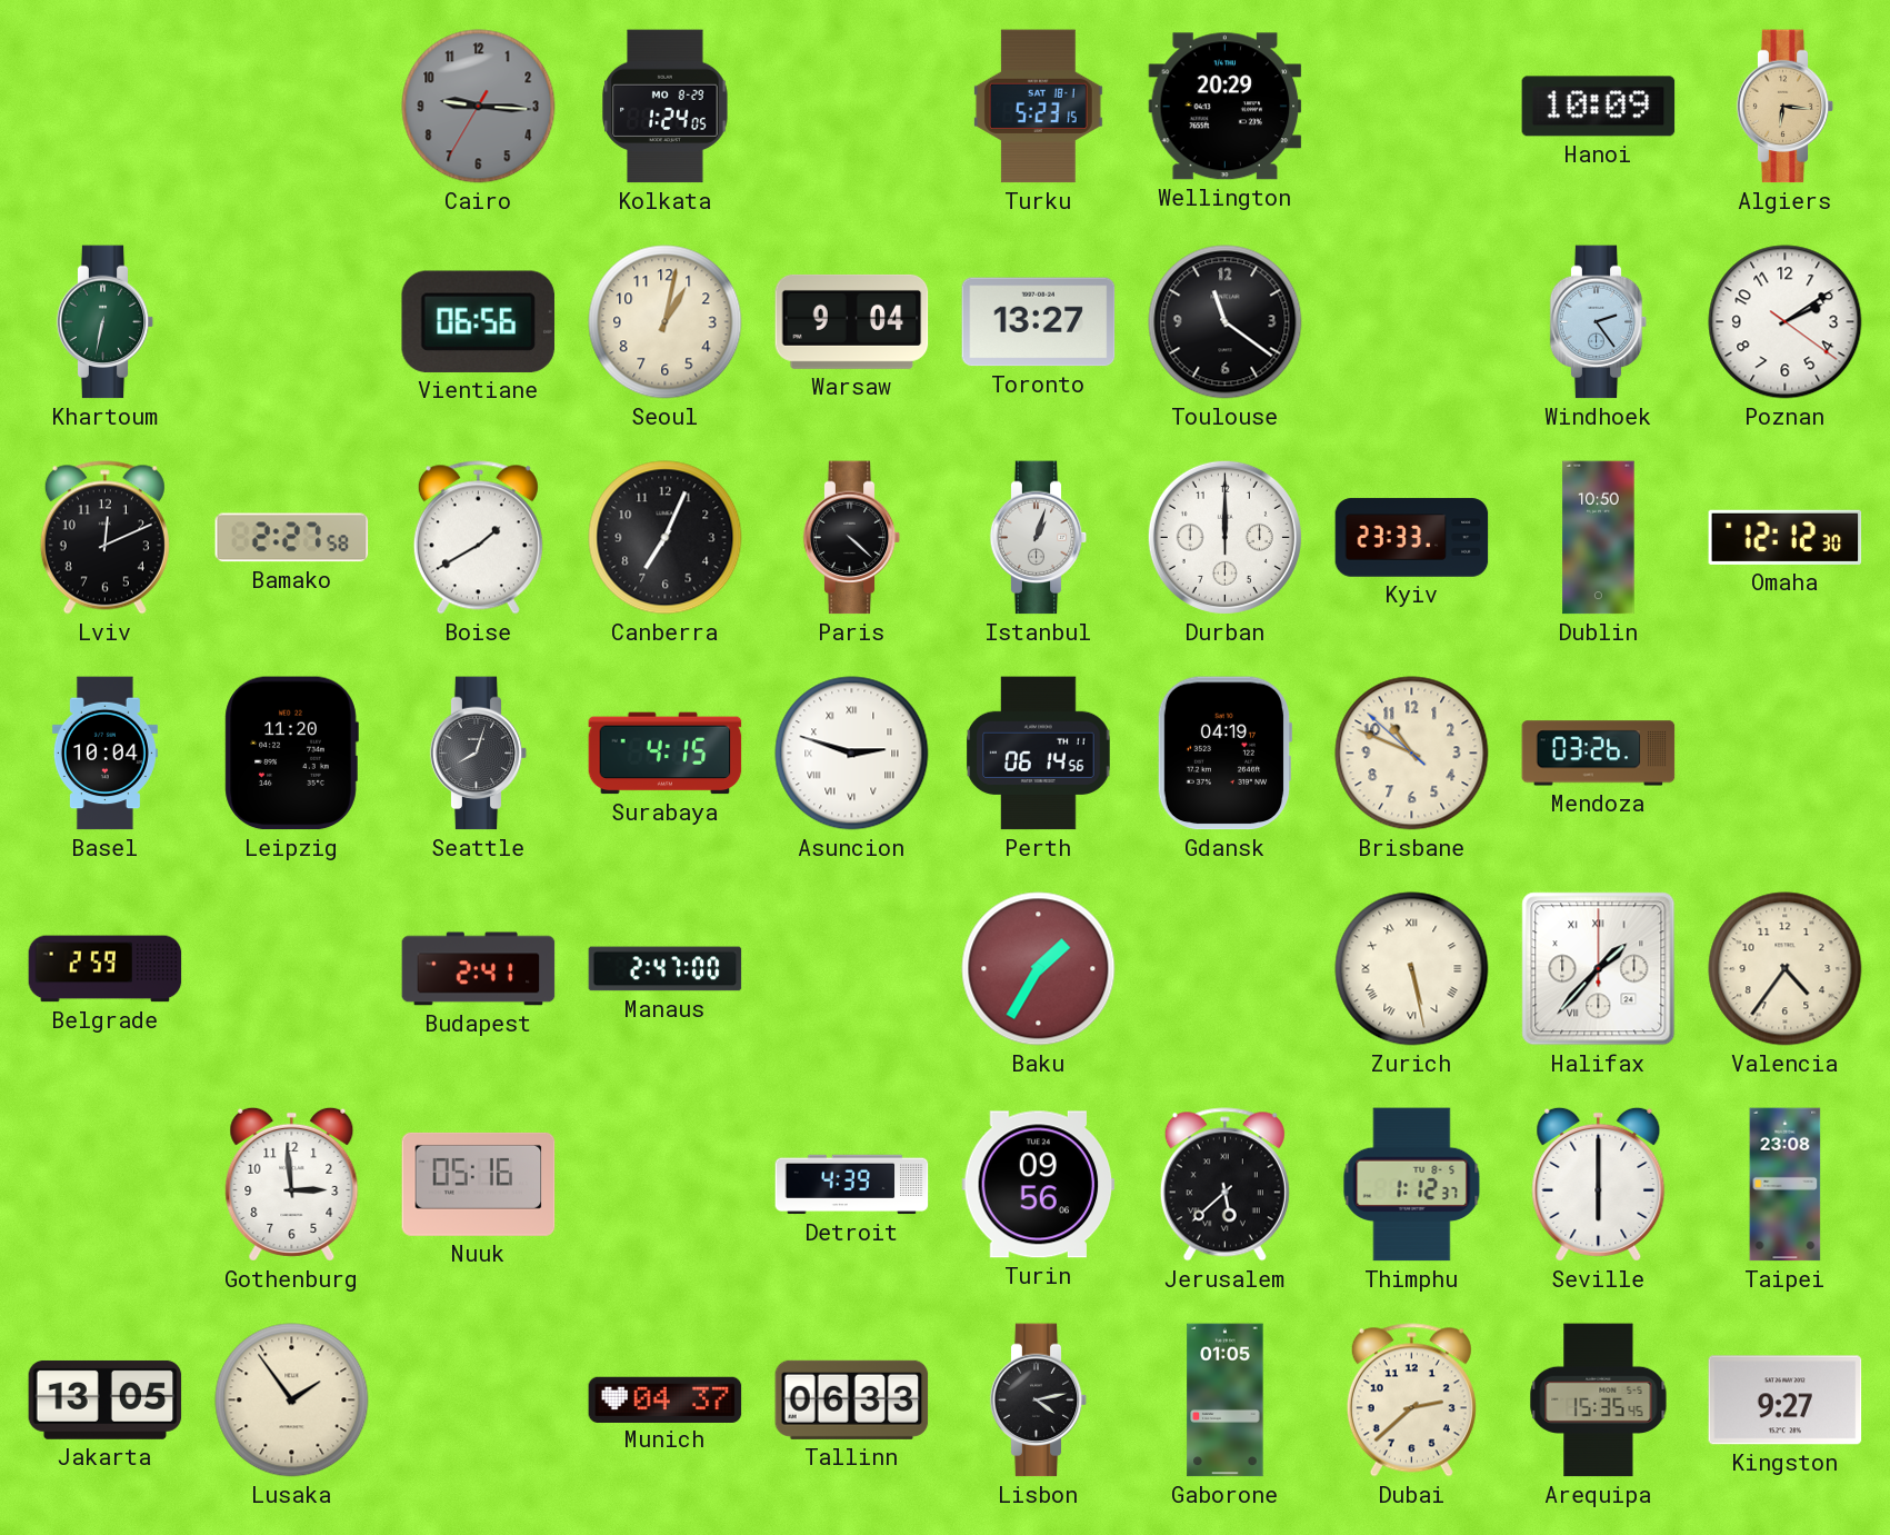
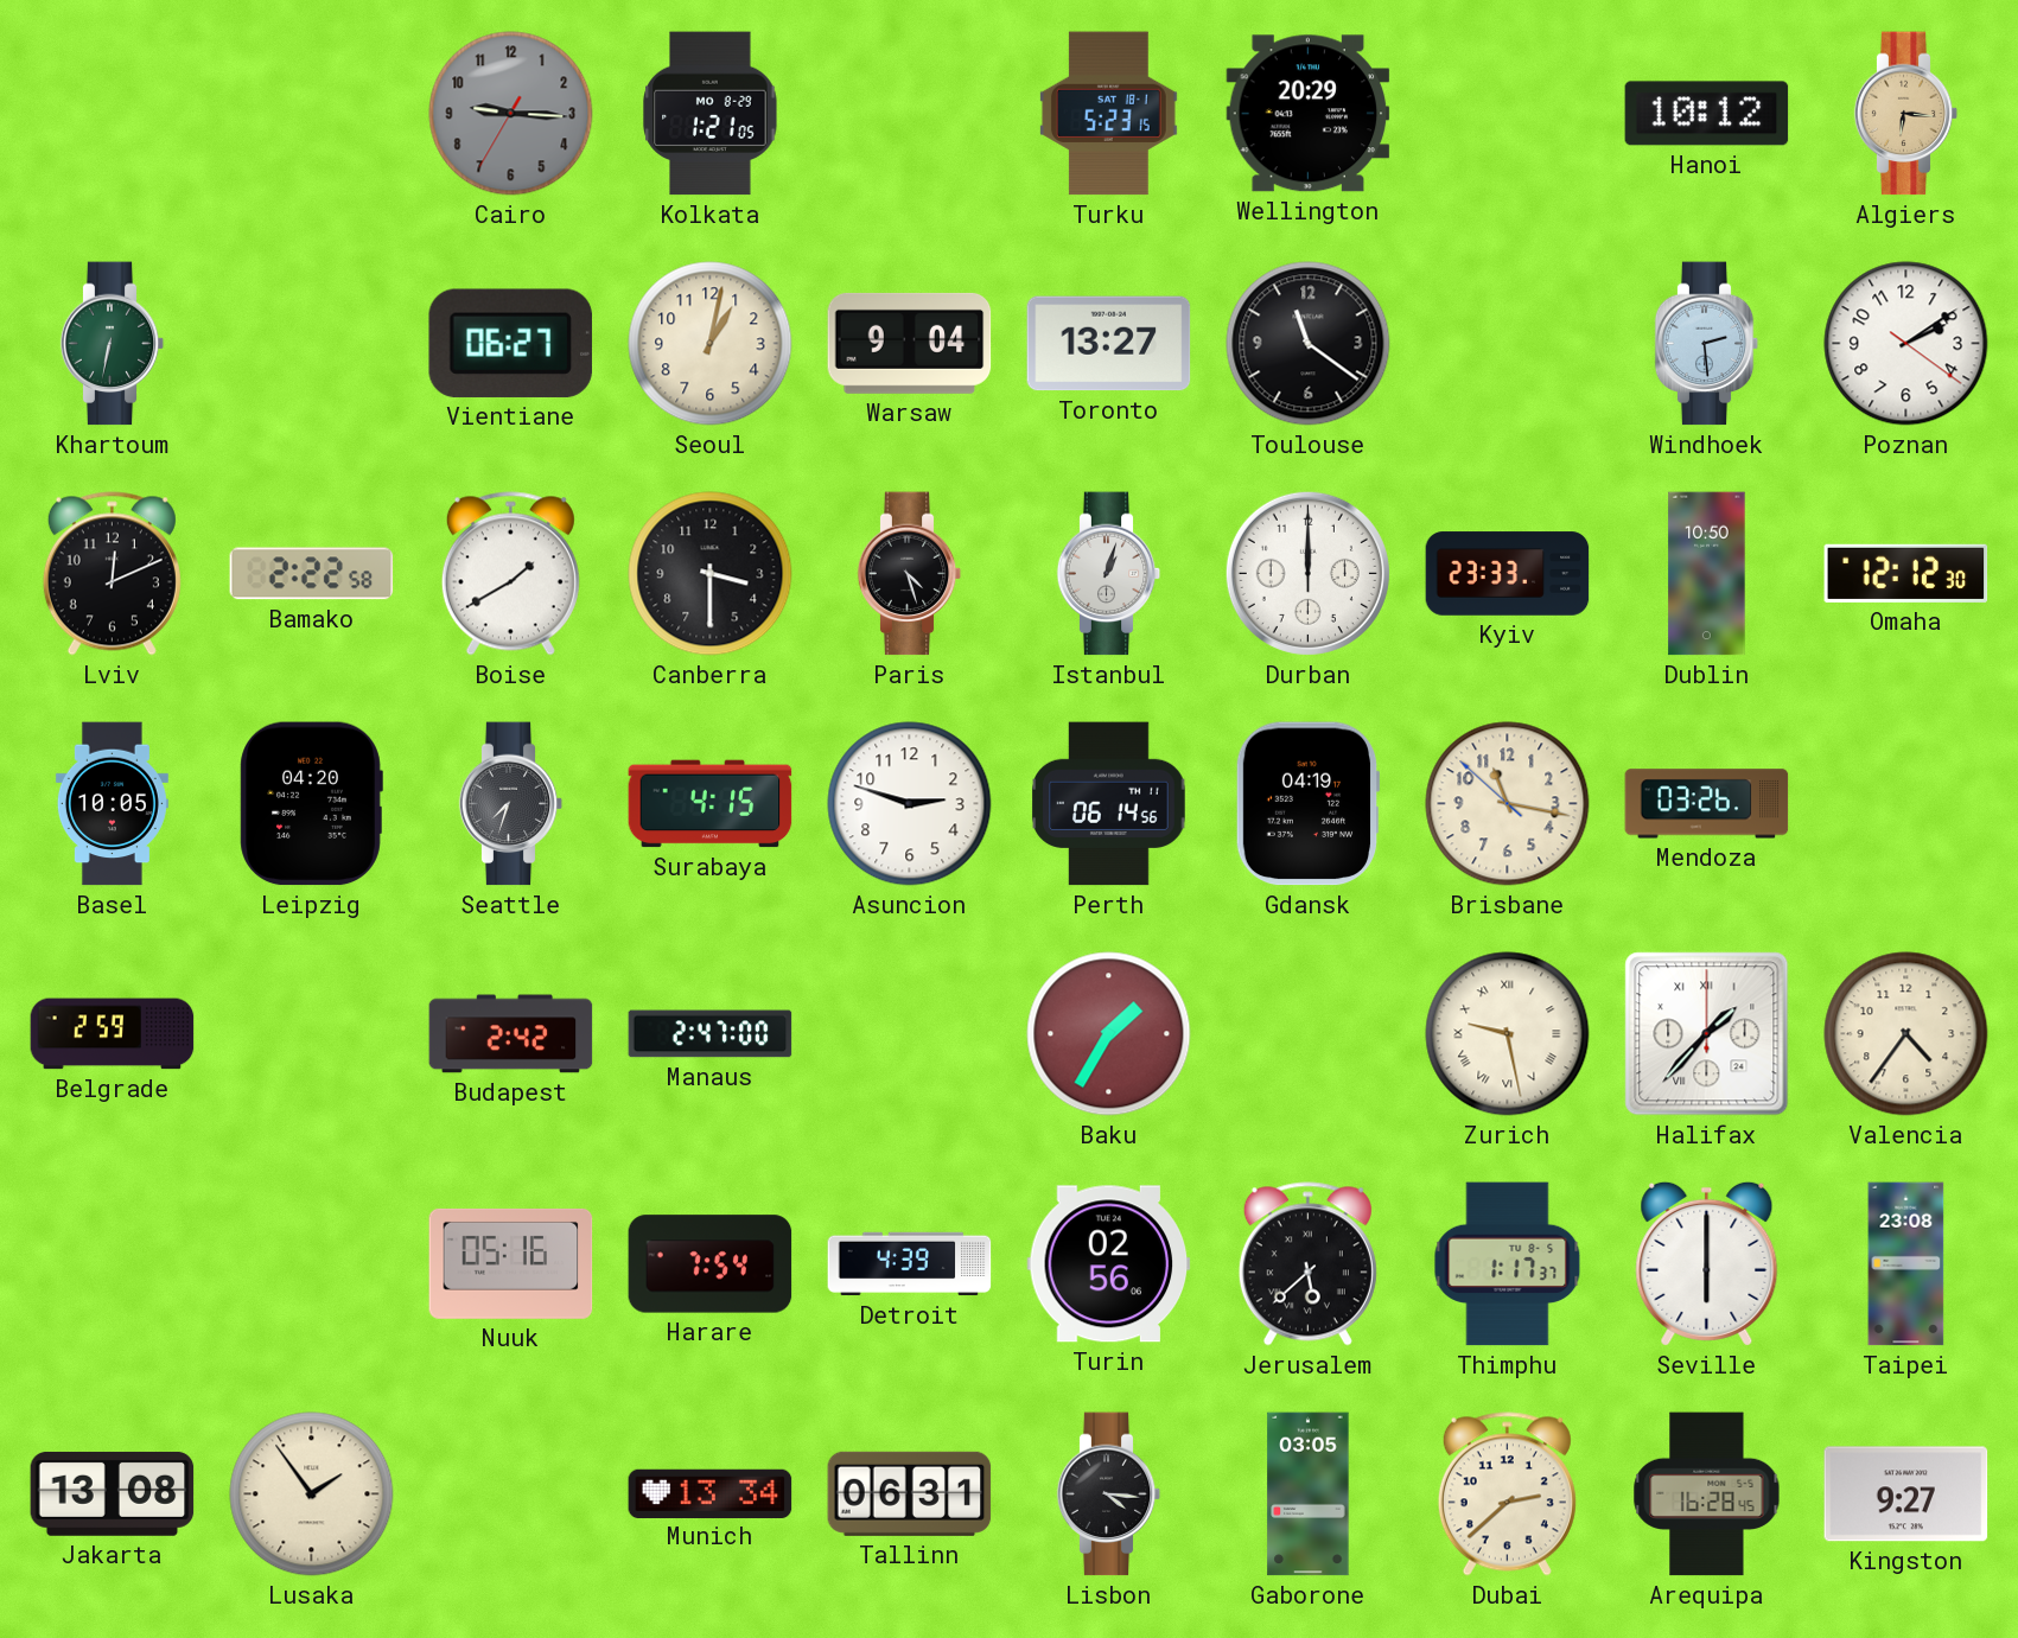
Kolkata: 1:24 -> 1:21
Hanoi: 10:09 -> 10:12
Vientiane: 06:56 -> 06:27
Windhoek: 2:24 -> 2:29
Bamako: 2:27 -> 2:22
Canberra: 7:04 -> 3:30
Paris: 4:22 -> 4:27
Basel: 10:04 -> 10:05
Leipzig: 11:20 -> 04:20
Seattle: 8:03 -> 7:33
Asuncion numerals: Roman -> Arabic
Brisbane: 10:48 -> 11:16
Budapest: 2:41 -> 2:42
Zurich: 5:28 -> 9:28
Gothenburg: 2:59 -> none
Harare: none -> 7:54
Turin: 09:56 -> 02:56
Thimphu: 1:12 -> 1:17
Jakarta: 13:05 -> 13:08
Munich: 04:37 -> 13:34
Tallinn: 06:33 -> 06:31
Lisbon: 4:13 -> 4:16
Gaborone: 01:05 -> 03:05
Arequipa: 15:35 -> 16:28
